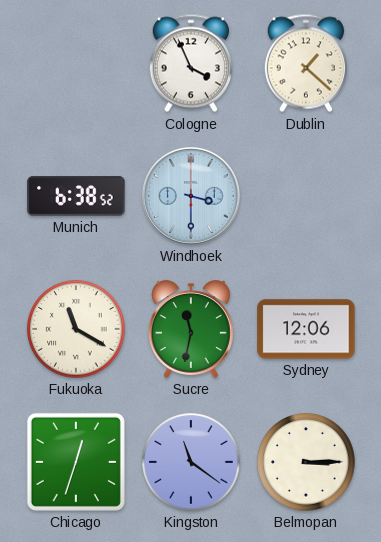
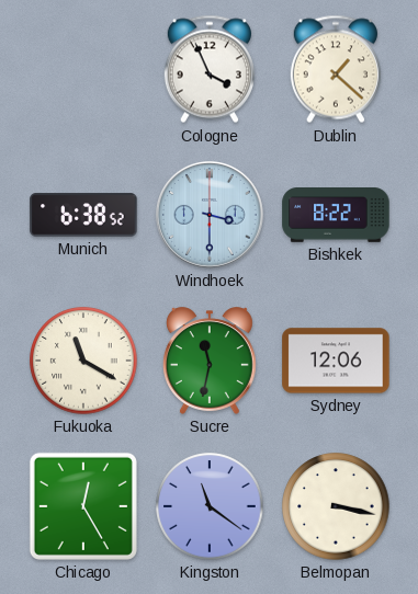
Bishkek: none -> 8:22
Chicago: 12:33 -> 12:25
Belmopan: 3:15 -> 3:17
